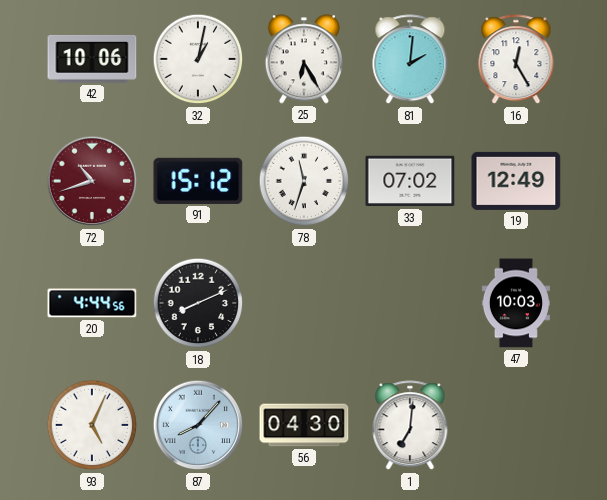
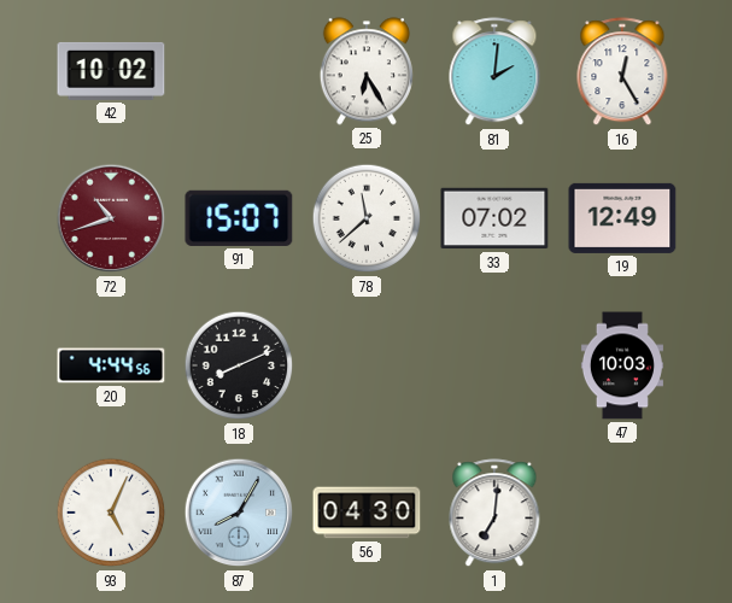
42: 10:06 -> 10:02
32: 1:02 -> none
91: 15:12 -> 15:07
78: 11:33 -> 11:38
87: 8:07 -> 8:05
